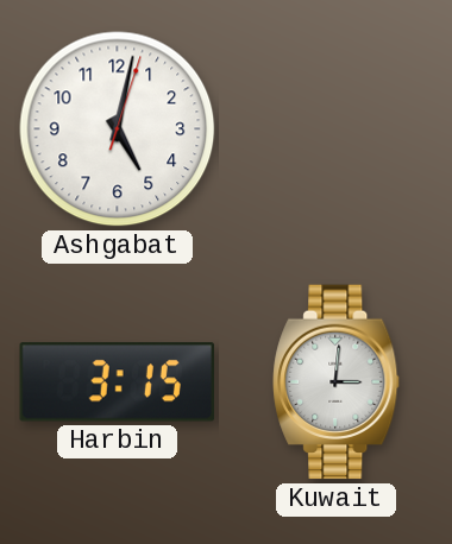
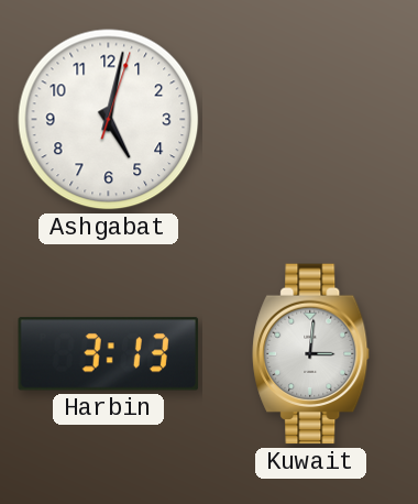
Harbin: 3:15 -> 3:13
